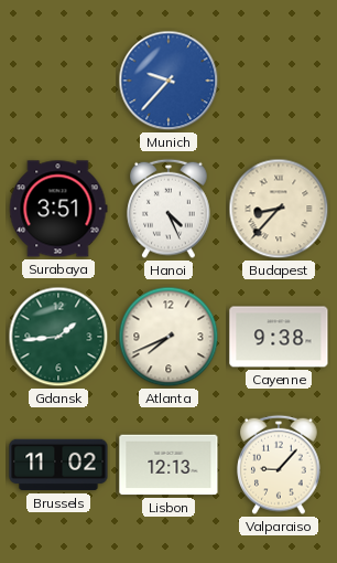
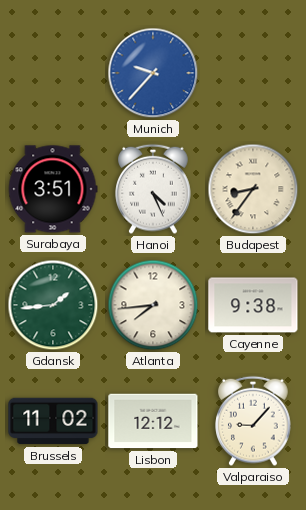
Budapest: 8:37 -> 8:36
Atlanta: 7:41 -> 7:44
Lisbon: 12:13 -> 12:12
